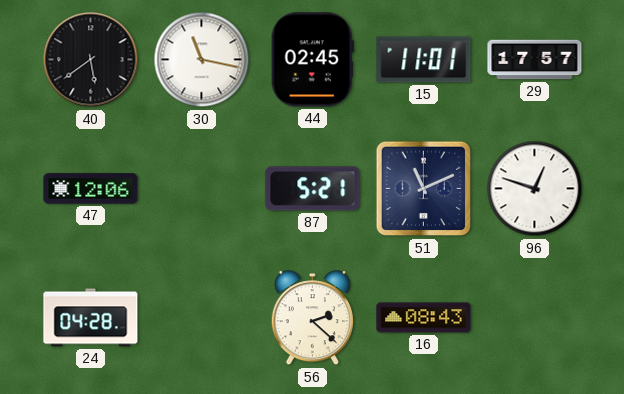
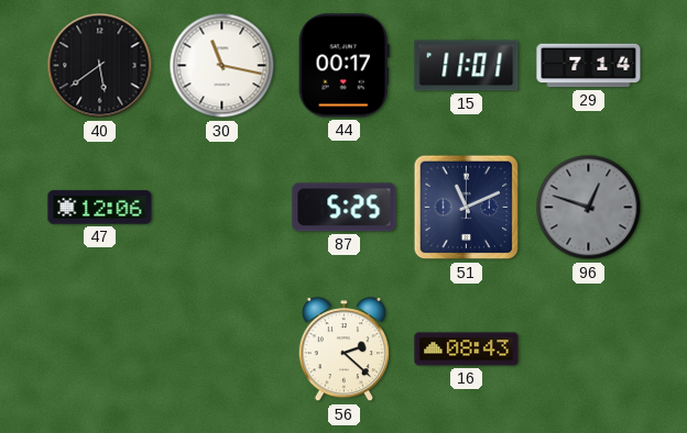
44: 02:45 -> 00:17
29: 17:57 -> 7:14
87: 5:21 -> 5:25
96 dial: white -> grey
24: 04:28 -> none
